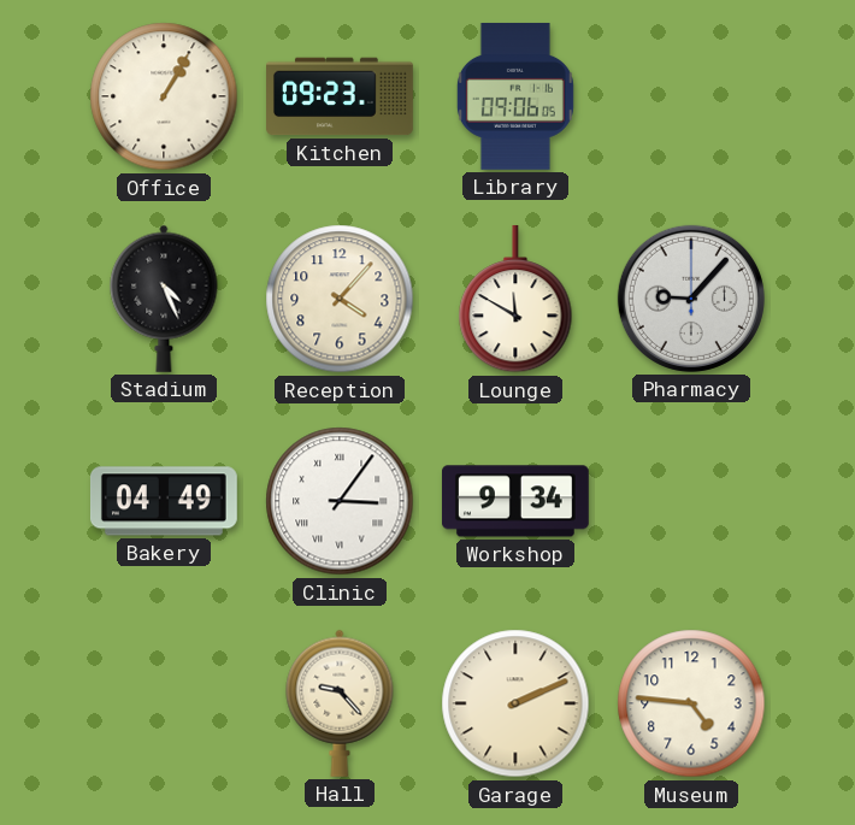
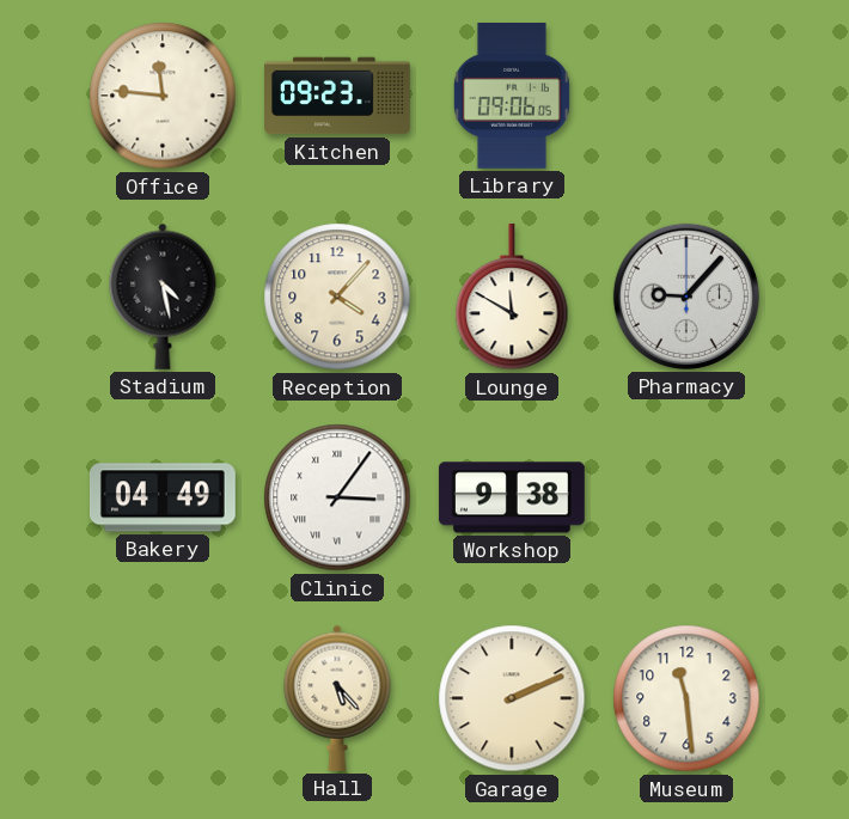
Office: 1:05 -> 11:46
Stadium: 4:26 -> 4:28
Workshop: 9:34 -> 9:38
Hall: 9:23 -> 5:23
Museum: 4:46 -> 11:29
